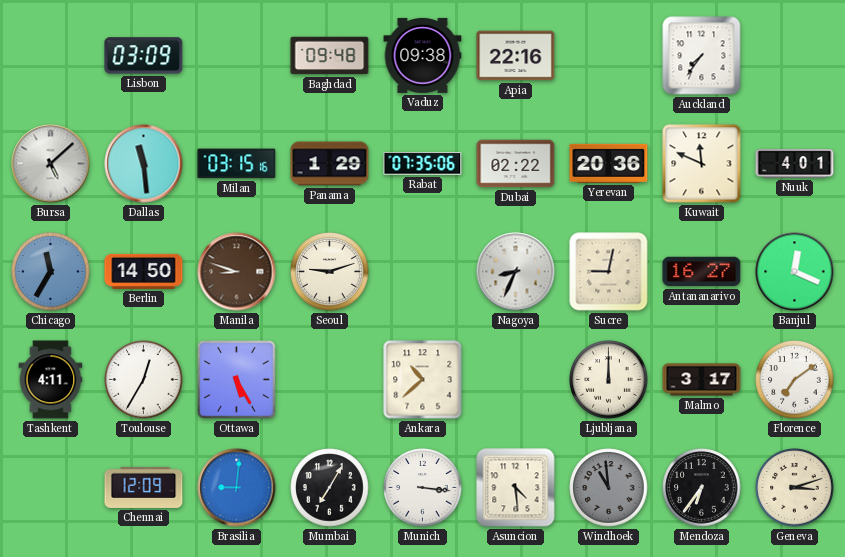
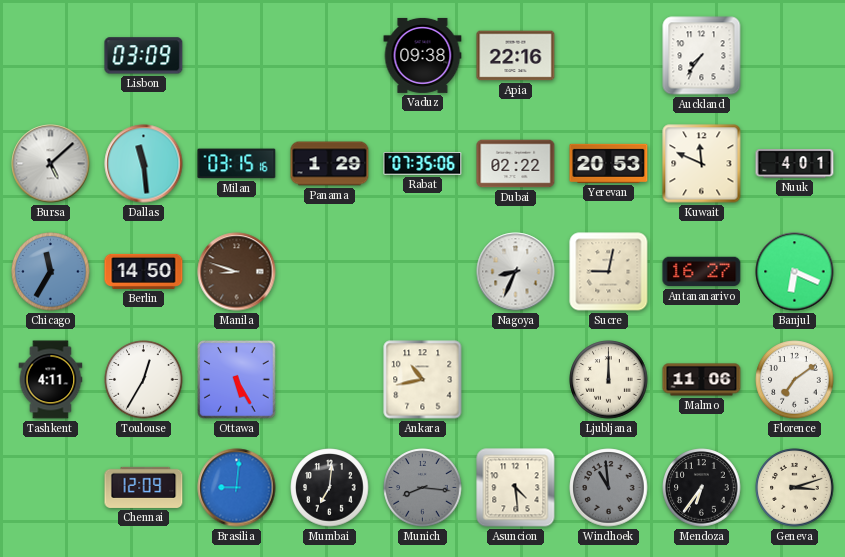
Baghdad: 09:48 -> none
Yerevan: 20:36 -> 20:53
Seoul: 9:12 -> none
Banjul: 12:19 -> 6:19
Ankara: 10:38 -> 10:43
Malmo: 3:17 -> 11:06
Mumbai: 7:05 -> 7:01
Munich: 3:16 -> 8:16
Munich dial: white -> grey
